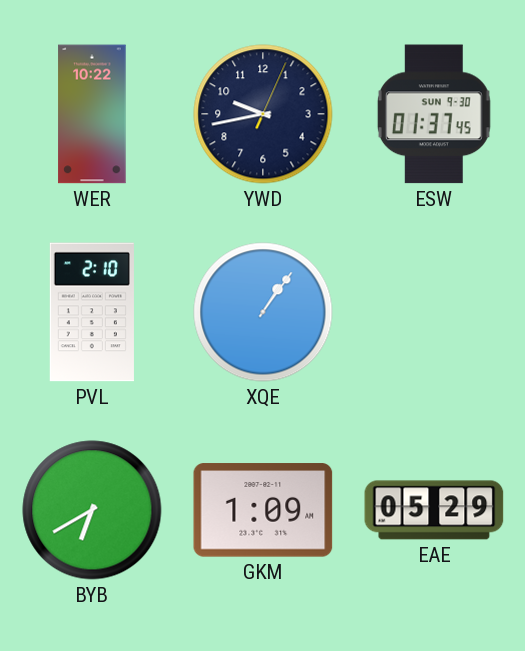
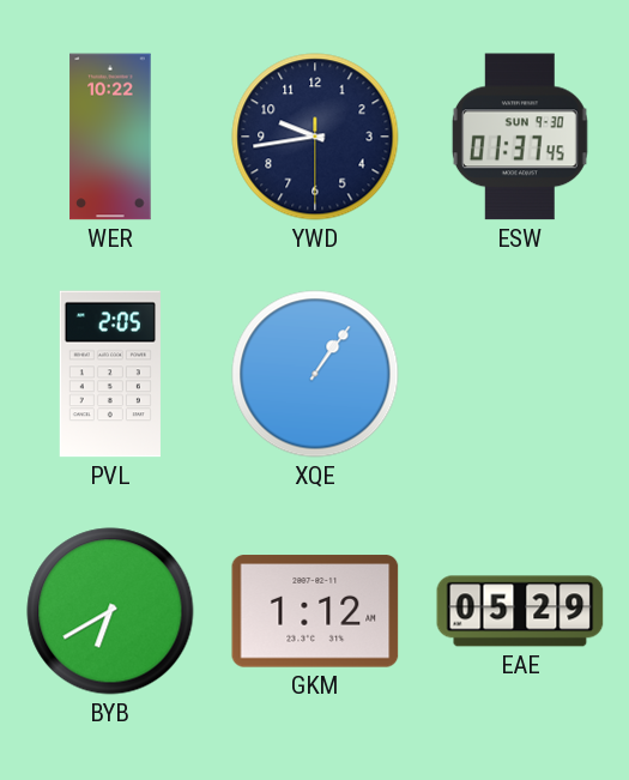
YWD: 9:43:04 -> 9:43:30
PVL: 2:10 -> 2:05
GKM: 1:09 -> 1:12
